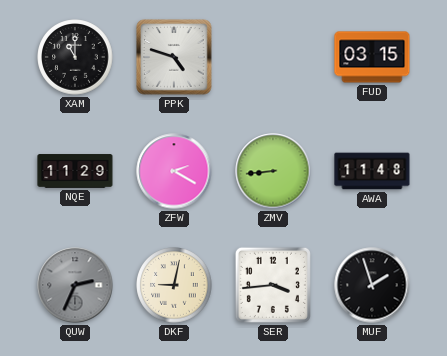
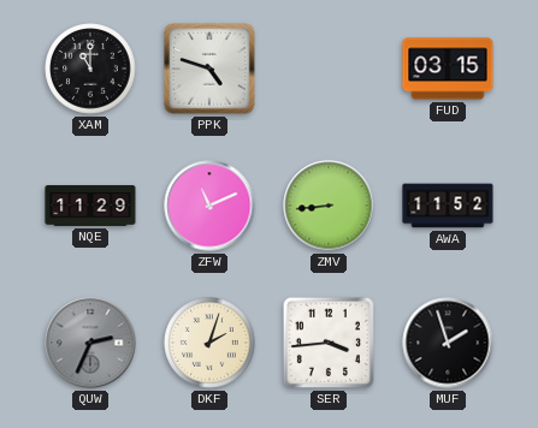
ZFW: 2:20 -> 11:11
AWA: 11:48 -> 11:52
DKF: 9:02 -> 2:03
